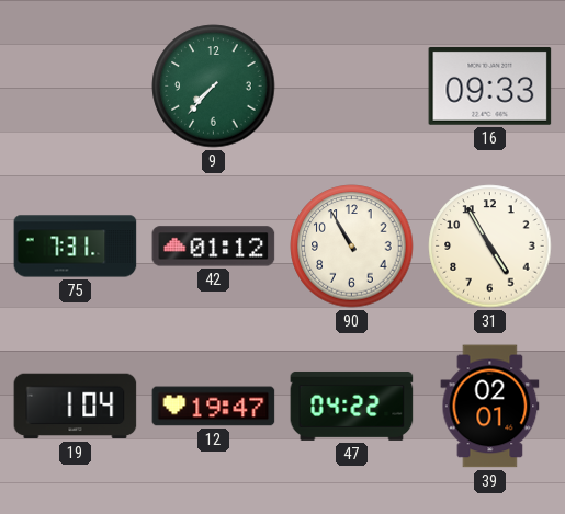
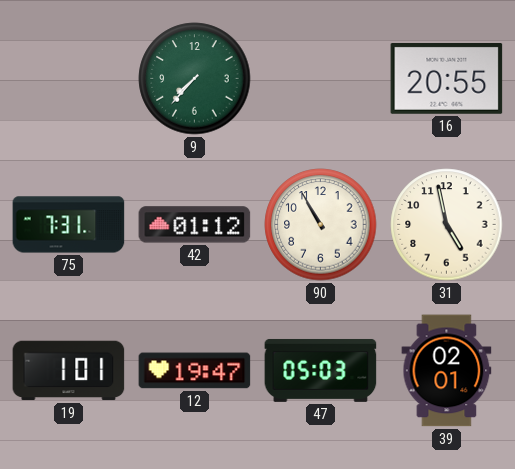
16: 09:33 -> 20:55
31: 4:55 -> 4:58
19: 1:04 -> 1:01
47: 04:22 -> 05:03
